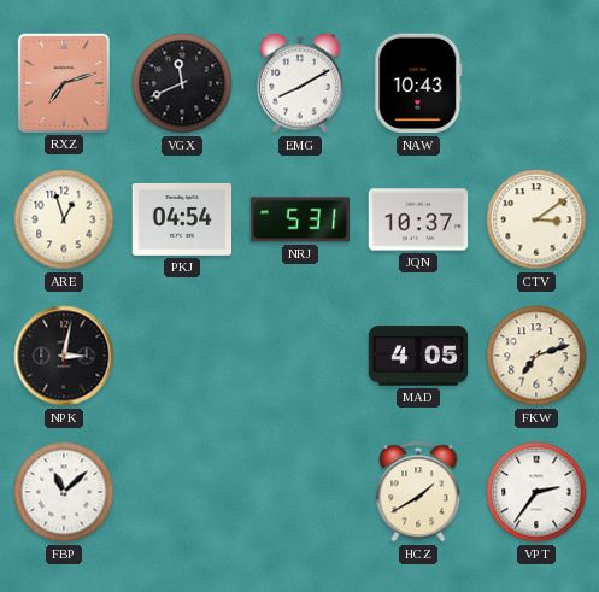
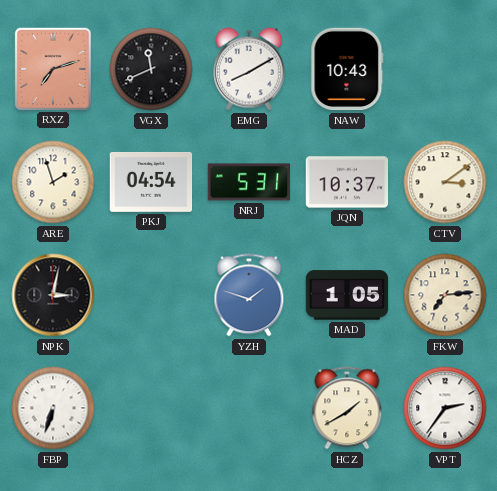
ARE: 12:57 -> 1:57
YZH: none -> 1:48
MAD: 4:05 -> 1:05
FKW: 7:12 -> 7:14
FBP: 11:08 -> 6:33
